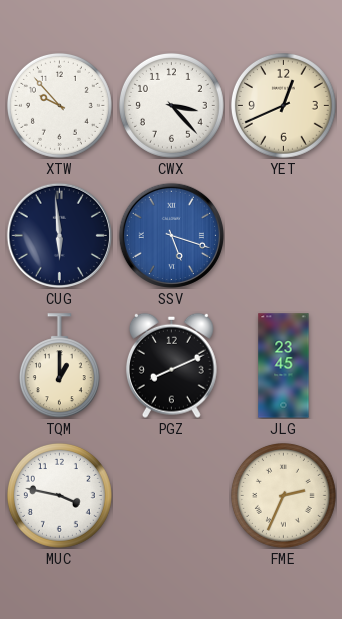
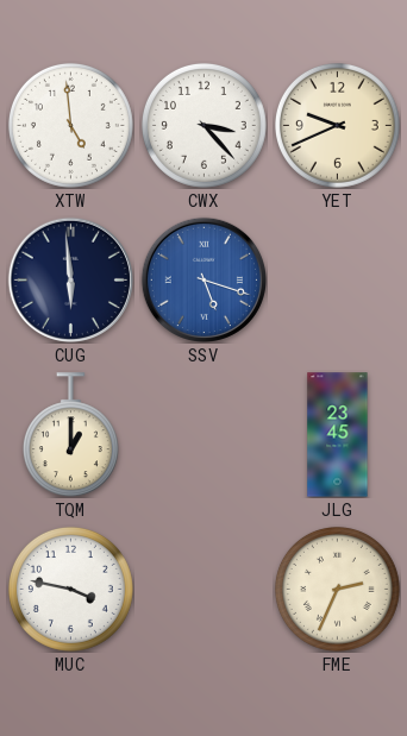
XTW: 9:53 -> 4:59
YET: 12:41 -> 9:41
PGZ: 8:11 -> none
